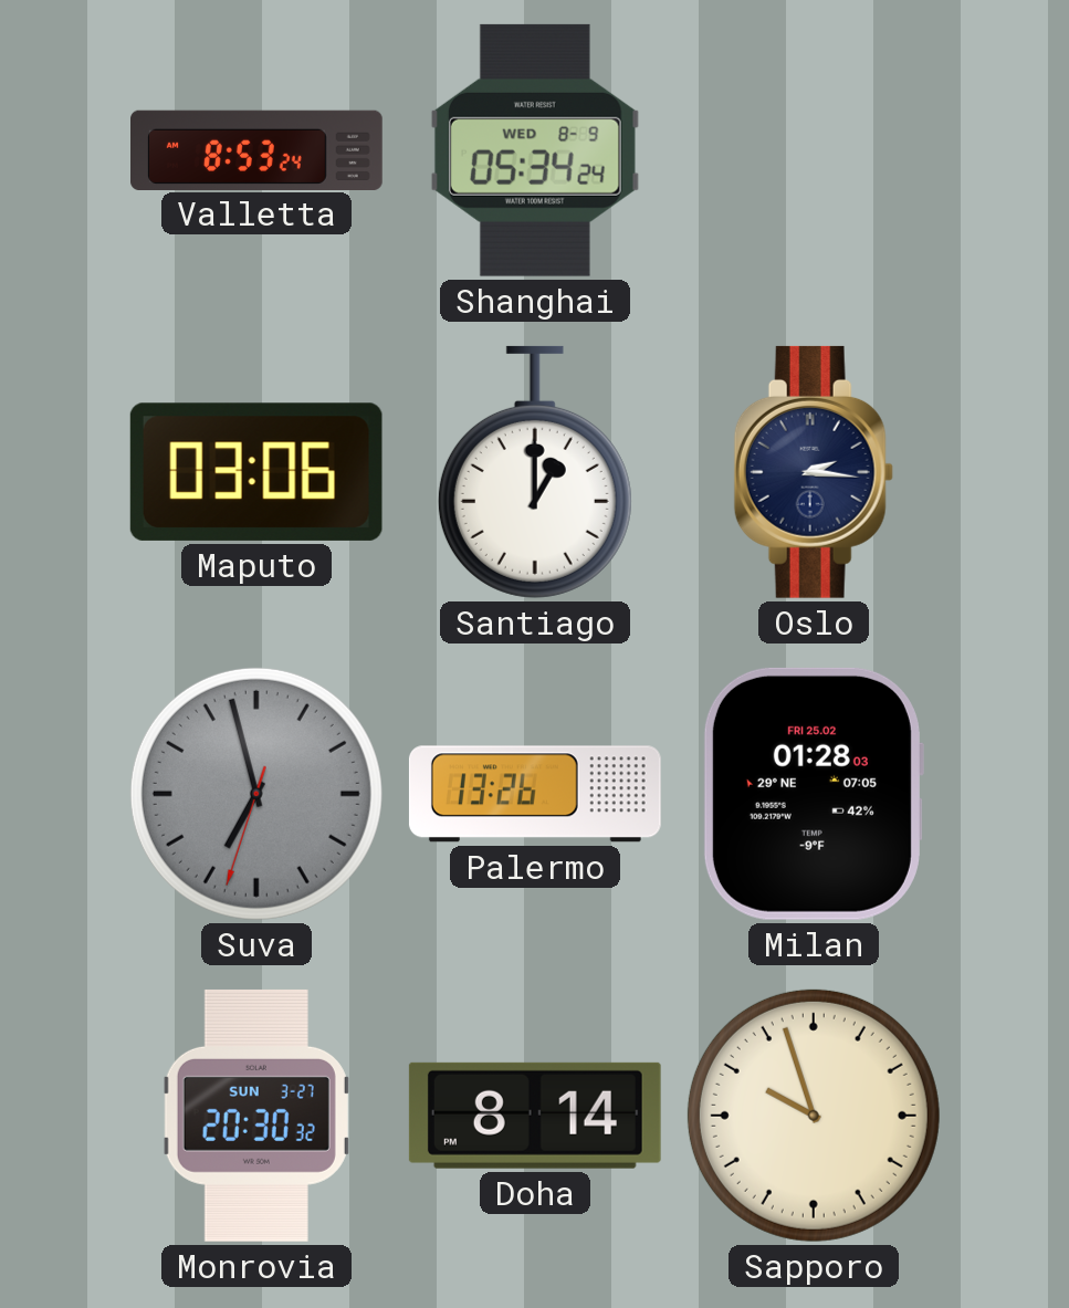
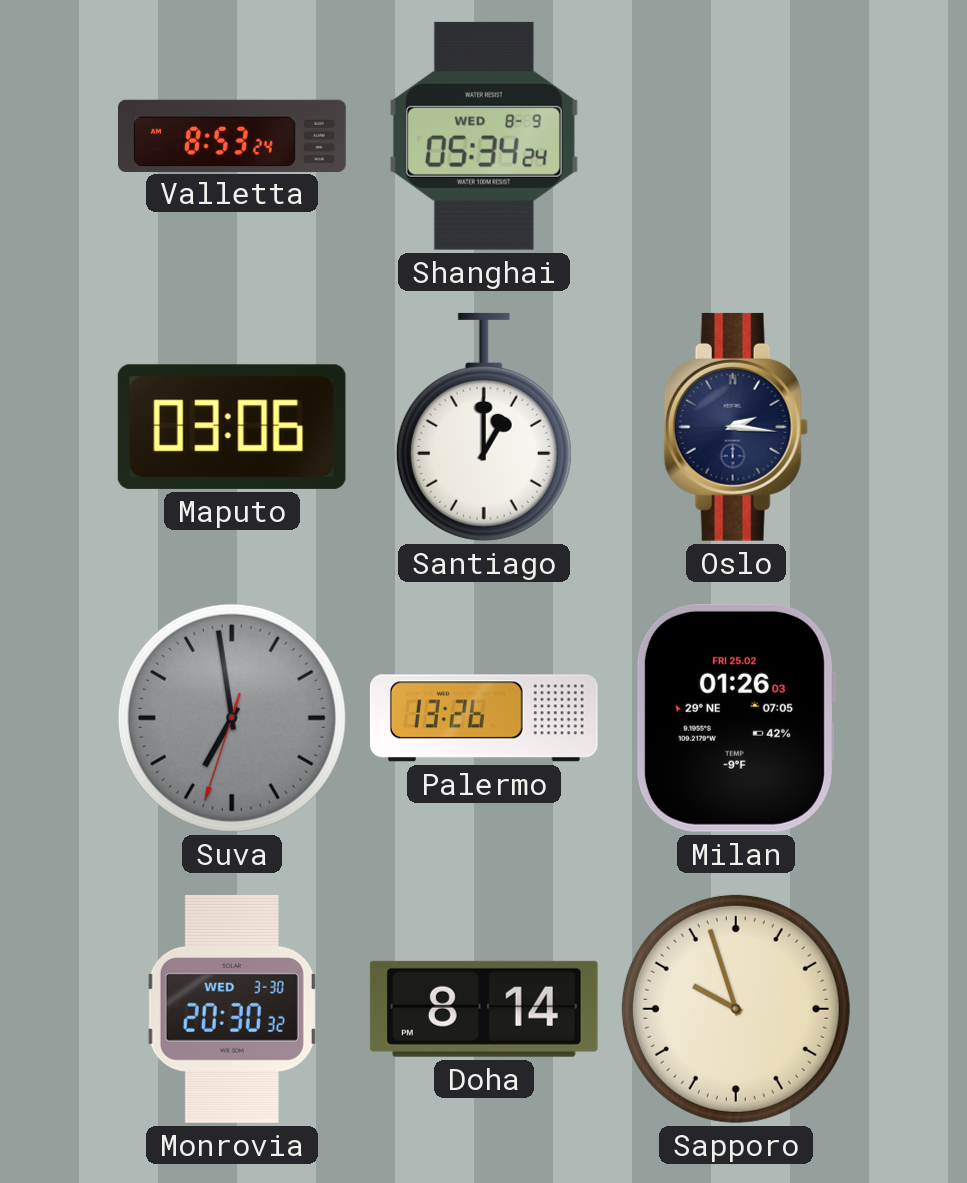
Suva: 6:57 -> 6:58
Milan: 01:28 -> 01:26
Monrovia date: SUN 3-27 -> WED 3-30
